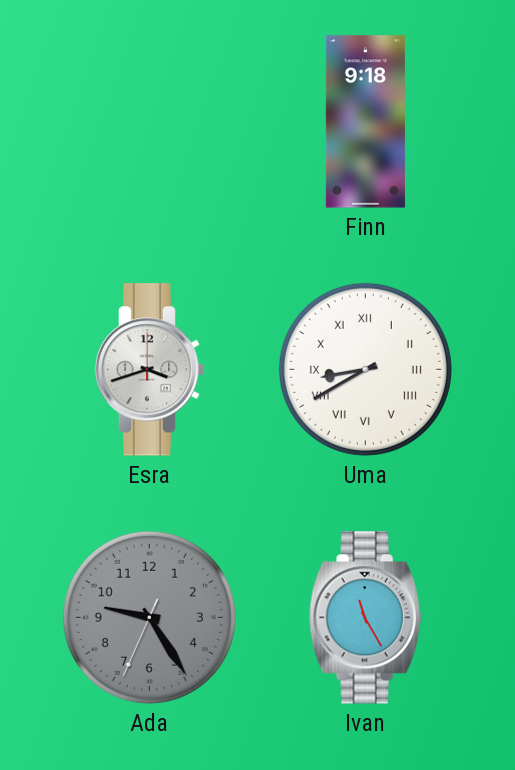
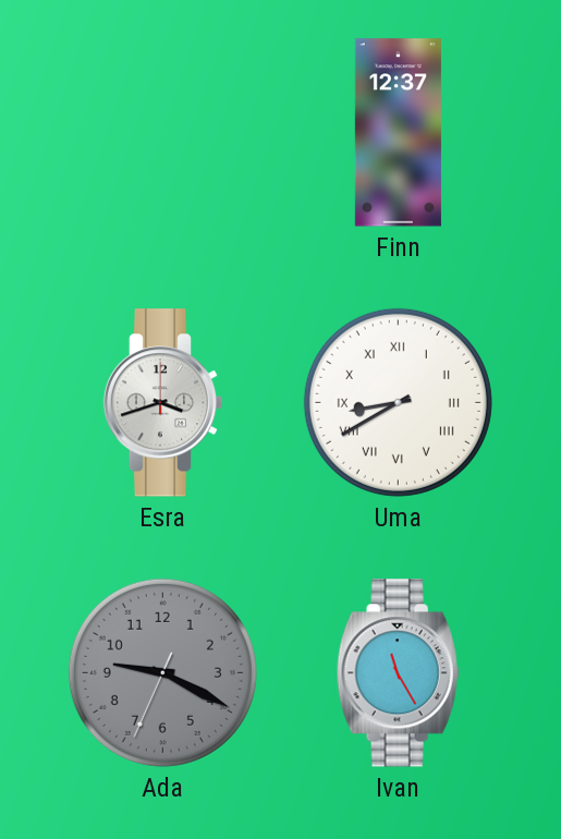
Finn: 9:18 -> 12:37
Ada: 9:24 -> 9:19
